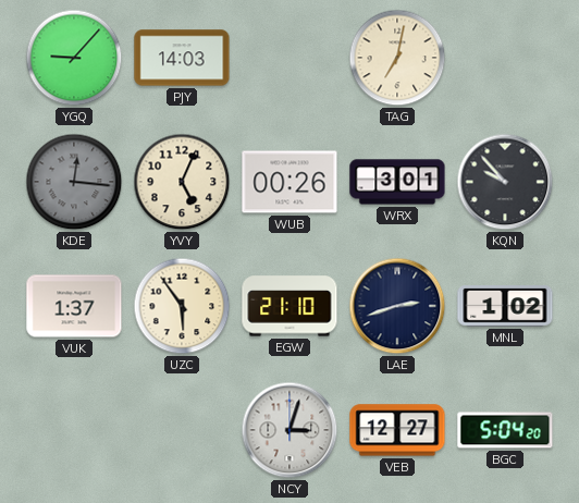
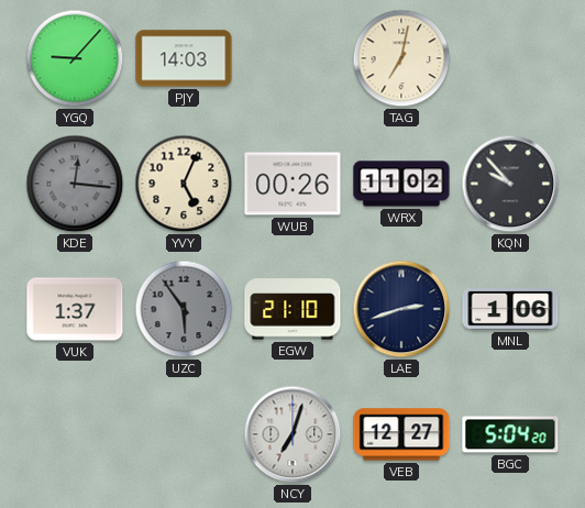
WRX: 3:01 -> 11:02
UZC dial: cream -> grey
MNL: 1:02 -> 1:06
NCY: 3:03 -> 7:03
